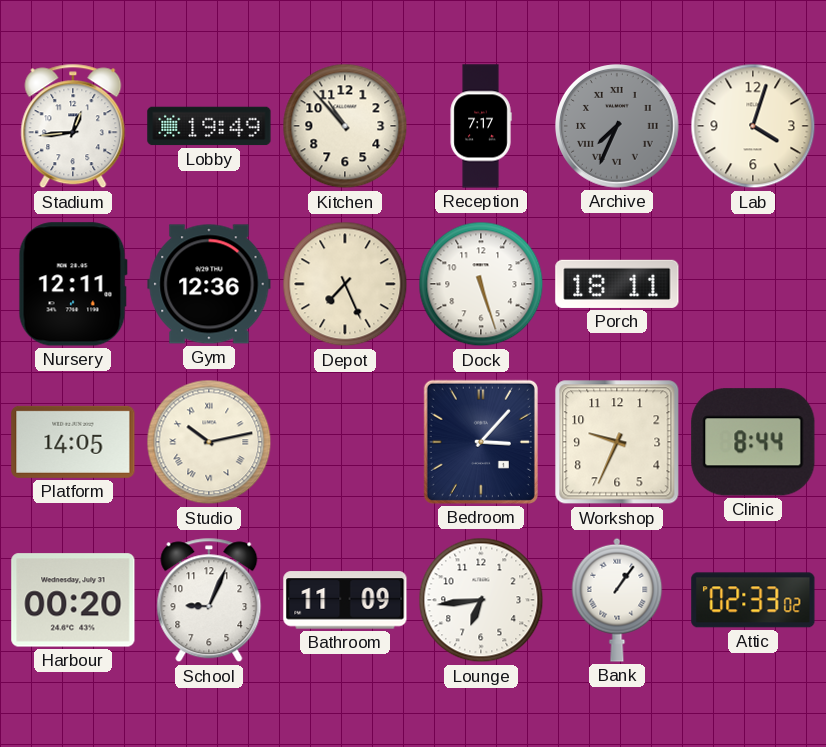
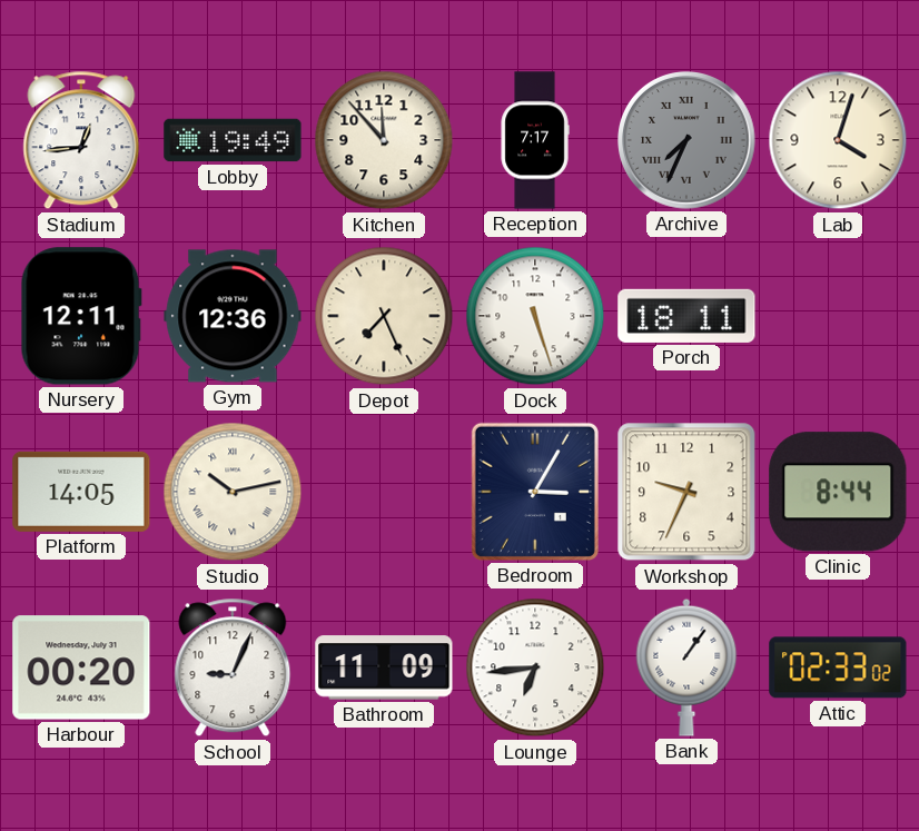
Kitchen: 10:53 -> 11:53
Bedroom: 3:07 -> 3:05
